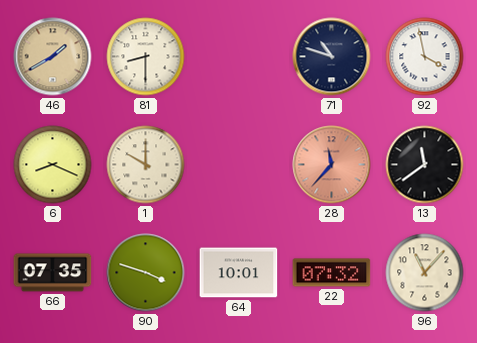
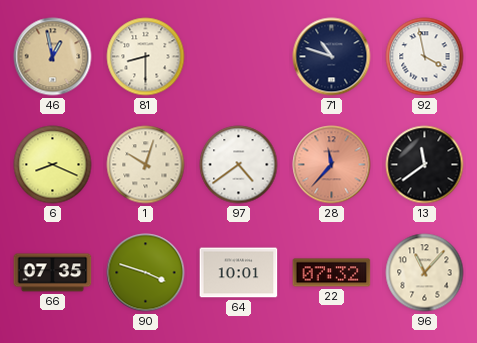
46: 1:40 -> 12:58
1: 10:00 -> 10:03
97: none -> 4:39
